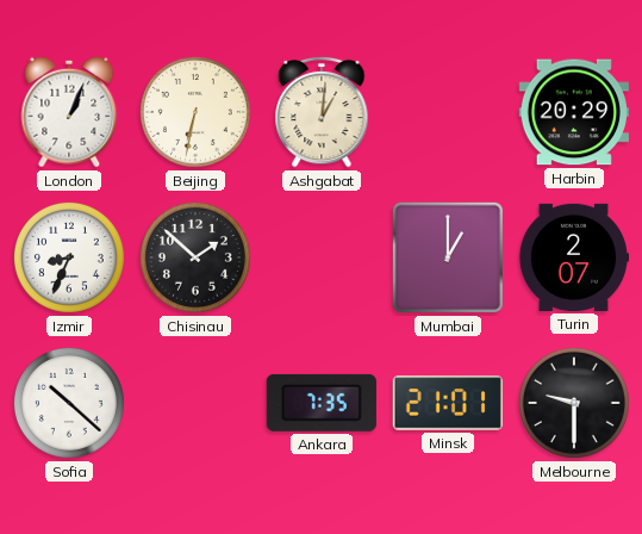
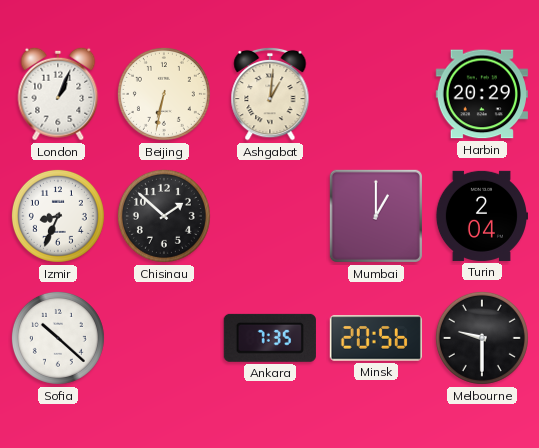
Turin: 2:07 -> 2:04
Minsk: 21:01 -> 20:56
